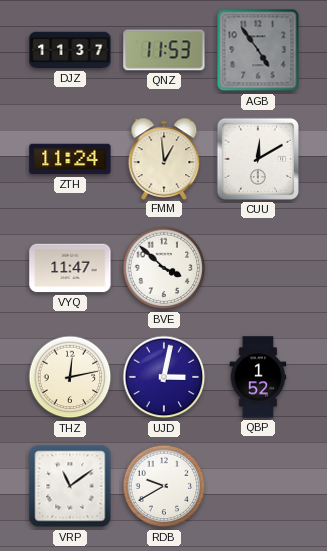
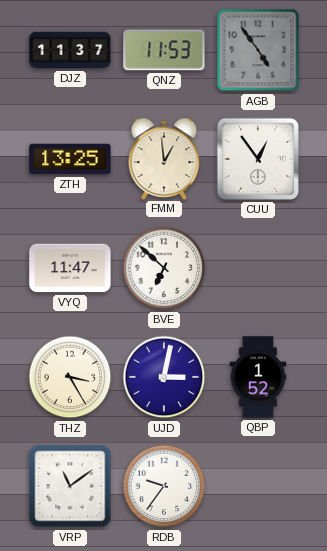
ZTH: 11:24 -> 13:25
CUU: 12:10 -> 12:54
BVE: 3:52 -> 6:52
THZ: 12:13 -> 3:25
RDB: 9:40 -> 9:36
